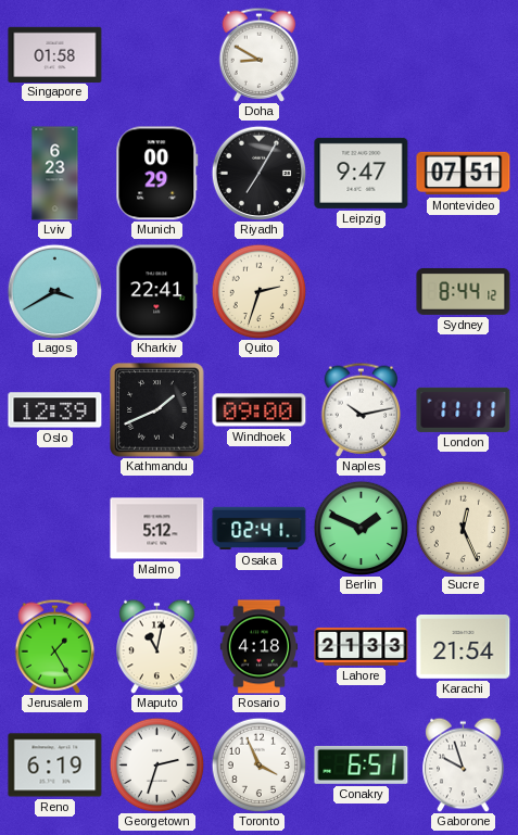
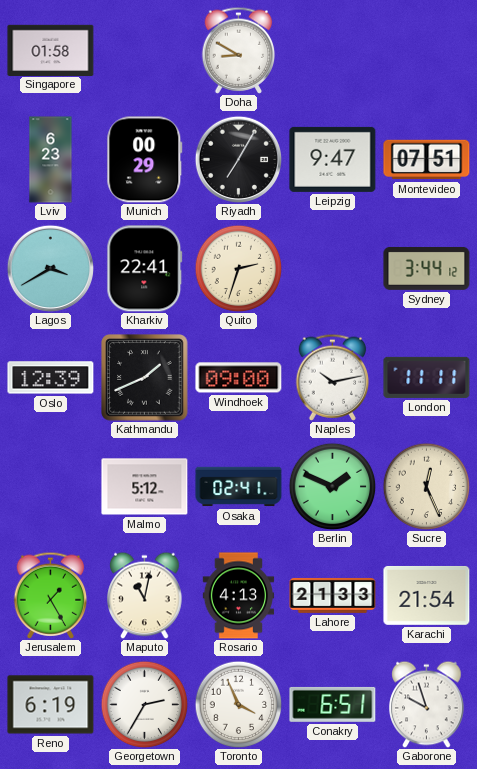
Sydney: 8:44 -> 3:44
Rosario: 4:18 -> 4:13
Georgetown: 2:33 -> 2:35
